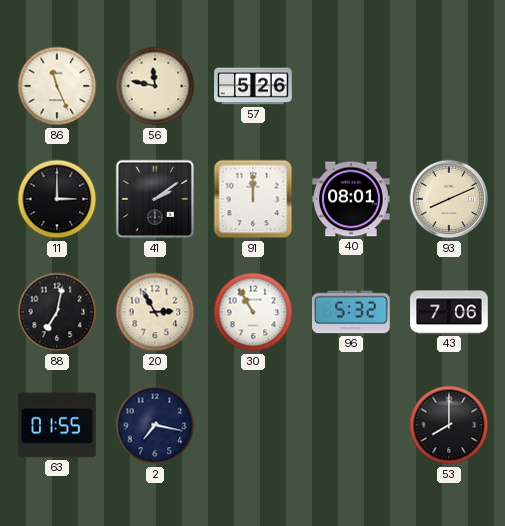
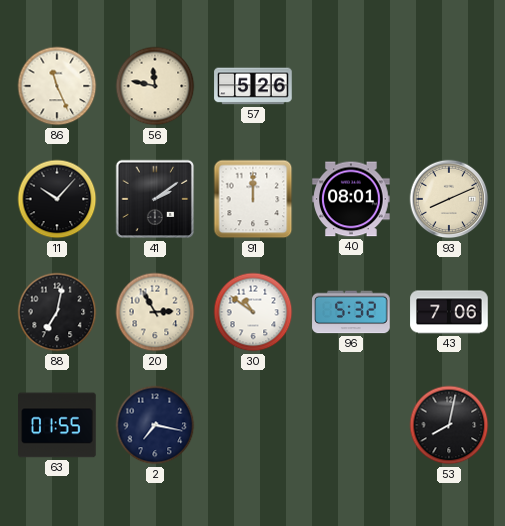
11: 3:00 -> 10:07
30: 10:55 -> 10:51
53: 8:00 -> 8:02
